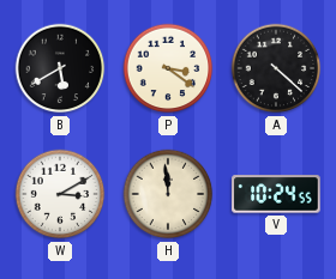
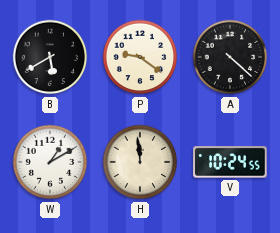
P: 3:21 -> 9:21
W: 3:10 -> 1:10
